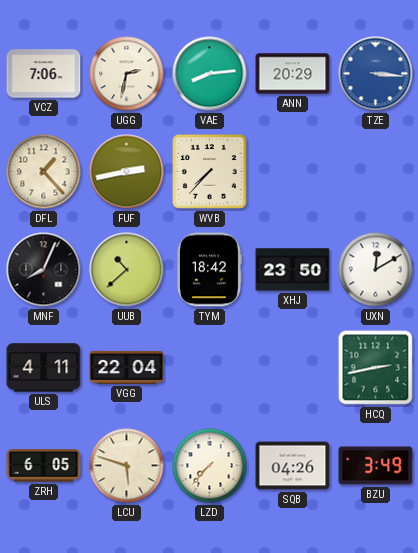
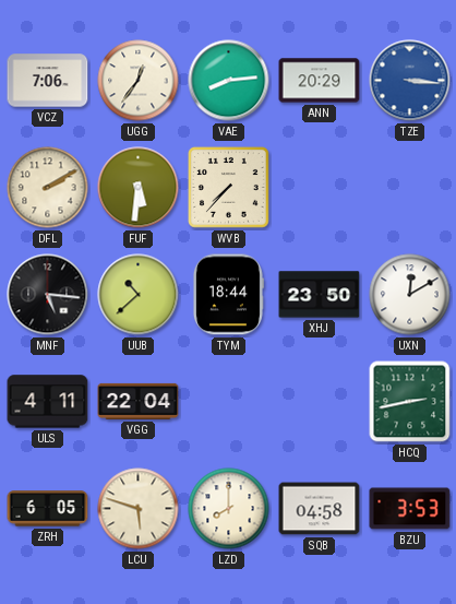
UGG: 2:32 -> 12:36
DFL: 1:23 -> 2:10
FUF: 2:43 -> 5:31
MNF: 8:04 -> 5:16
TYM: 18:42 -> 18:44
LZD: 7:37 -> 8:00
SQB: 04:26 -> 04:58
BZU: 3:49 -> 3:53
